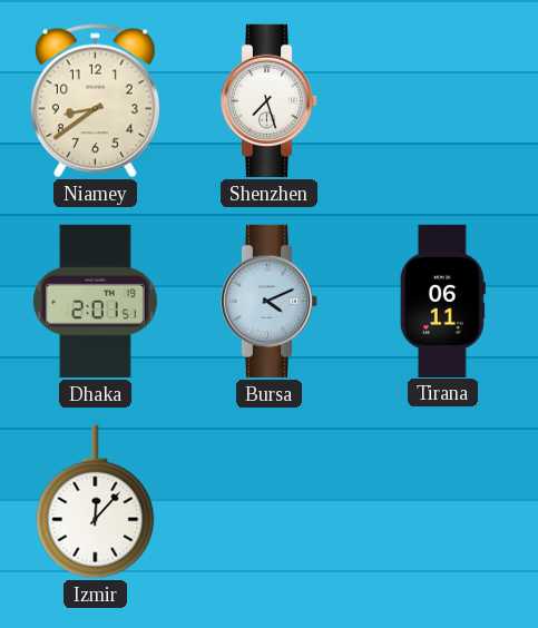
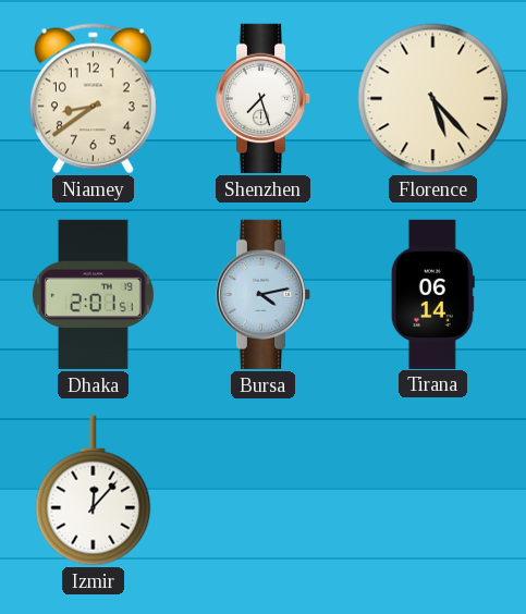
Florence: none -> 5:23
Bursa: 4:11 -> 4:13
Tirana: 06:11 -> 06:14
